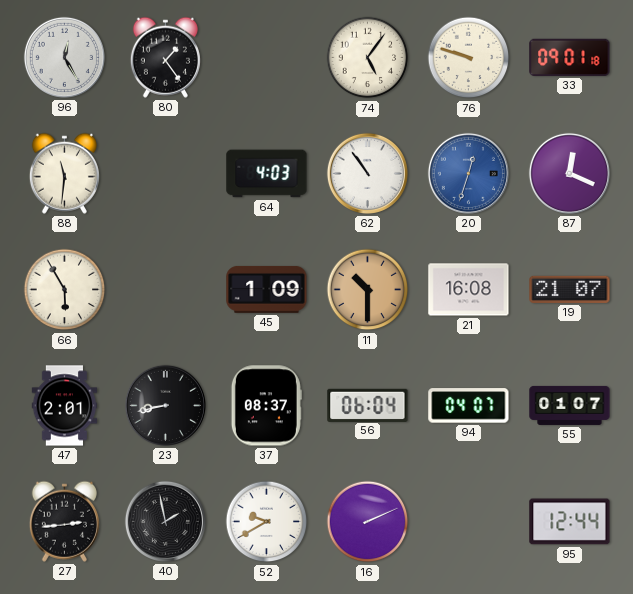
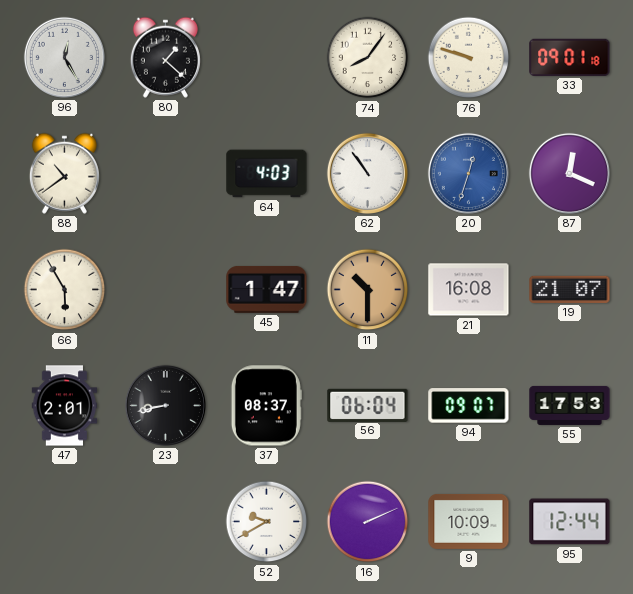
80: 1:24 -> 1:22
74: 5:06 -> 8:06
88: 11:31 -> 10:39
45: 1:09 -> 1:47
94: 04:07 -> 09:07
55: 01:07 -> 17:53
27: 2:44 -> none
40: 1:58 -> none
9: none -> 10:09
